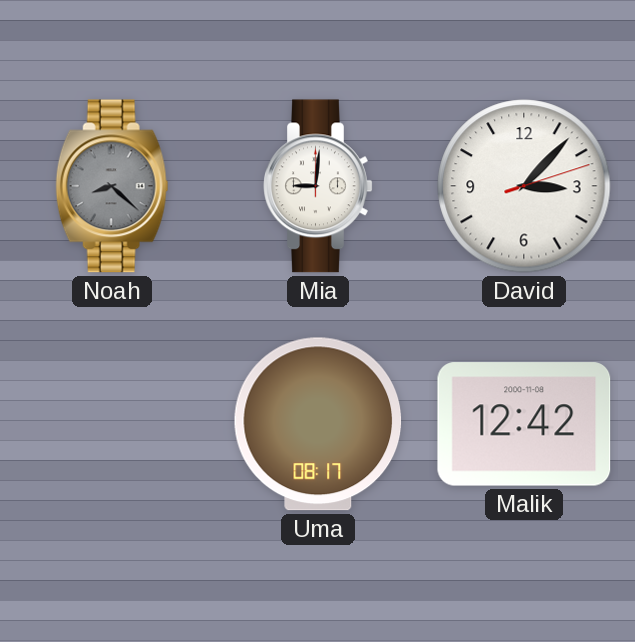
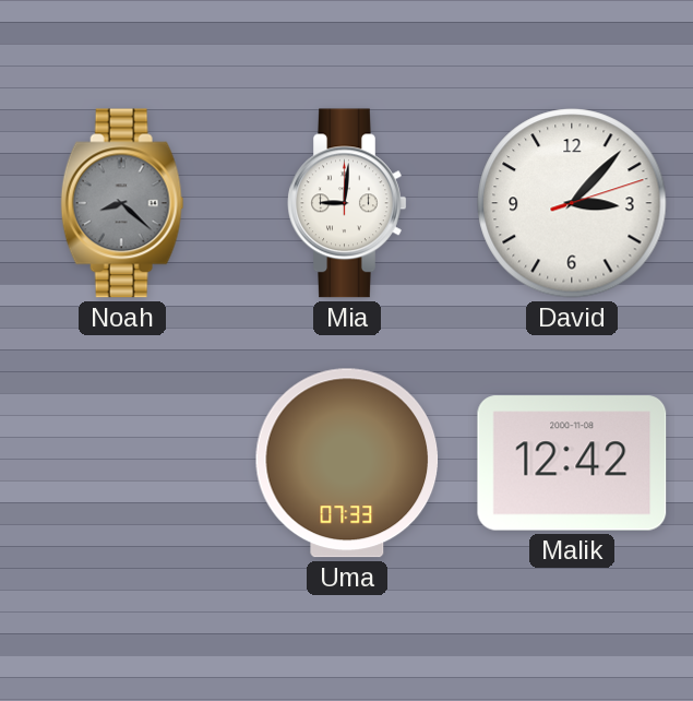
Uma: 08:17 -> 07:33
